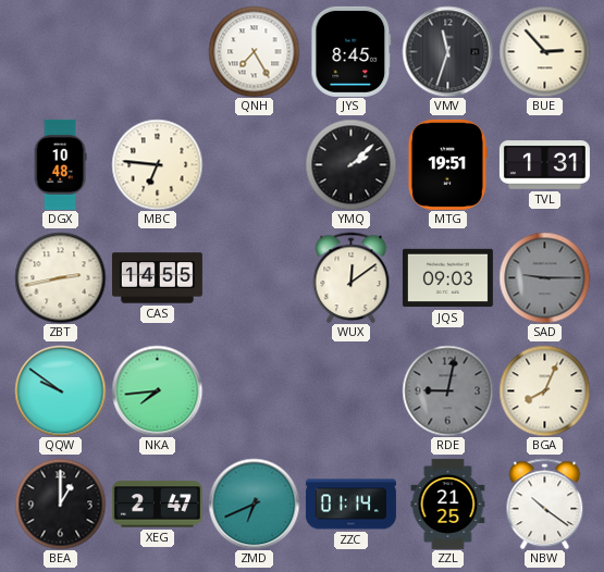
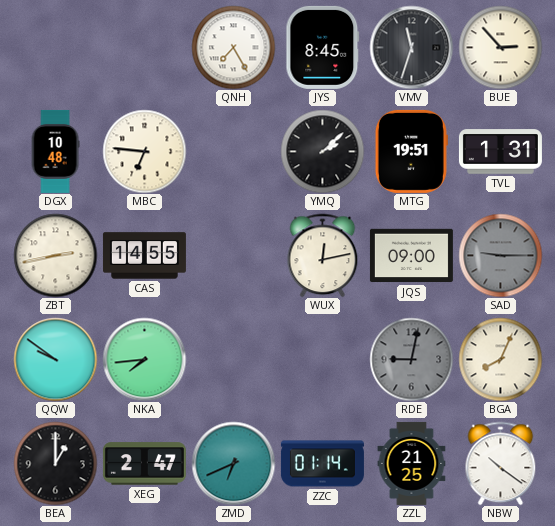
WUX: 12:09 -> 12:13
JQS: 09:03 -> 09:00
